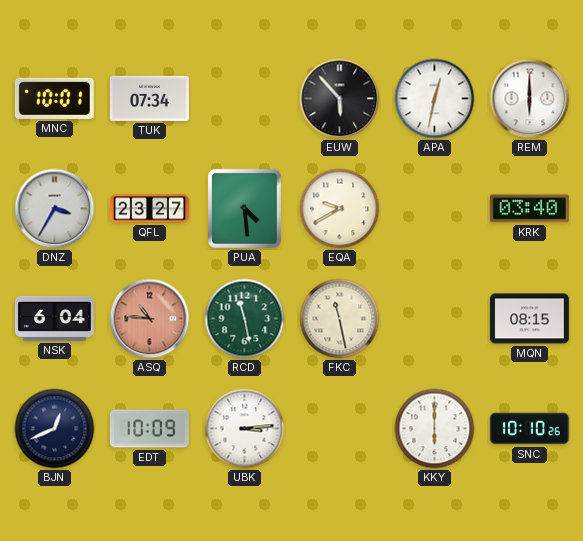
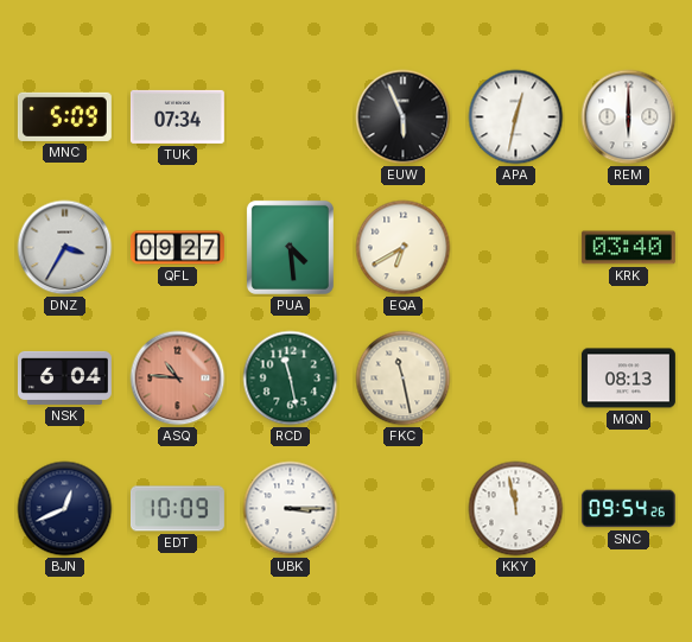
MNC: 10:01 -> 5:09
EUW: 5:53 -> 5:56
QFL: 23:27 -> 09:27
EQA: 9:40 -> 6:40
MQN: 08:15 -> 08:13
UBK: 3:14 -> 3:15
KKY: 6:00 -> 11:58
SNC: 10:10 -> 09:54
